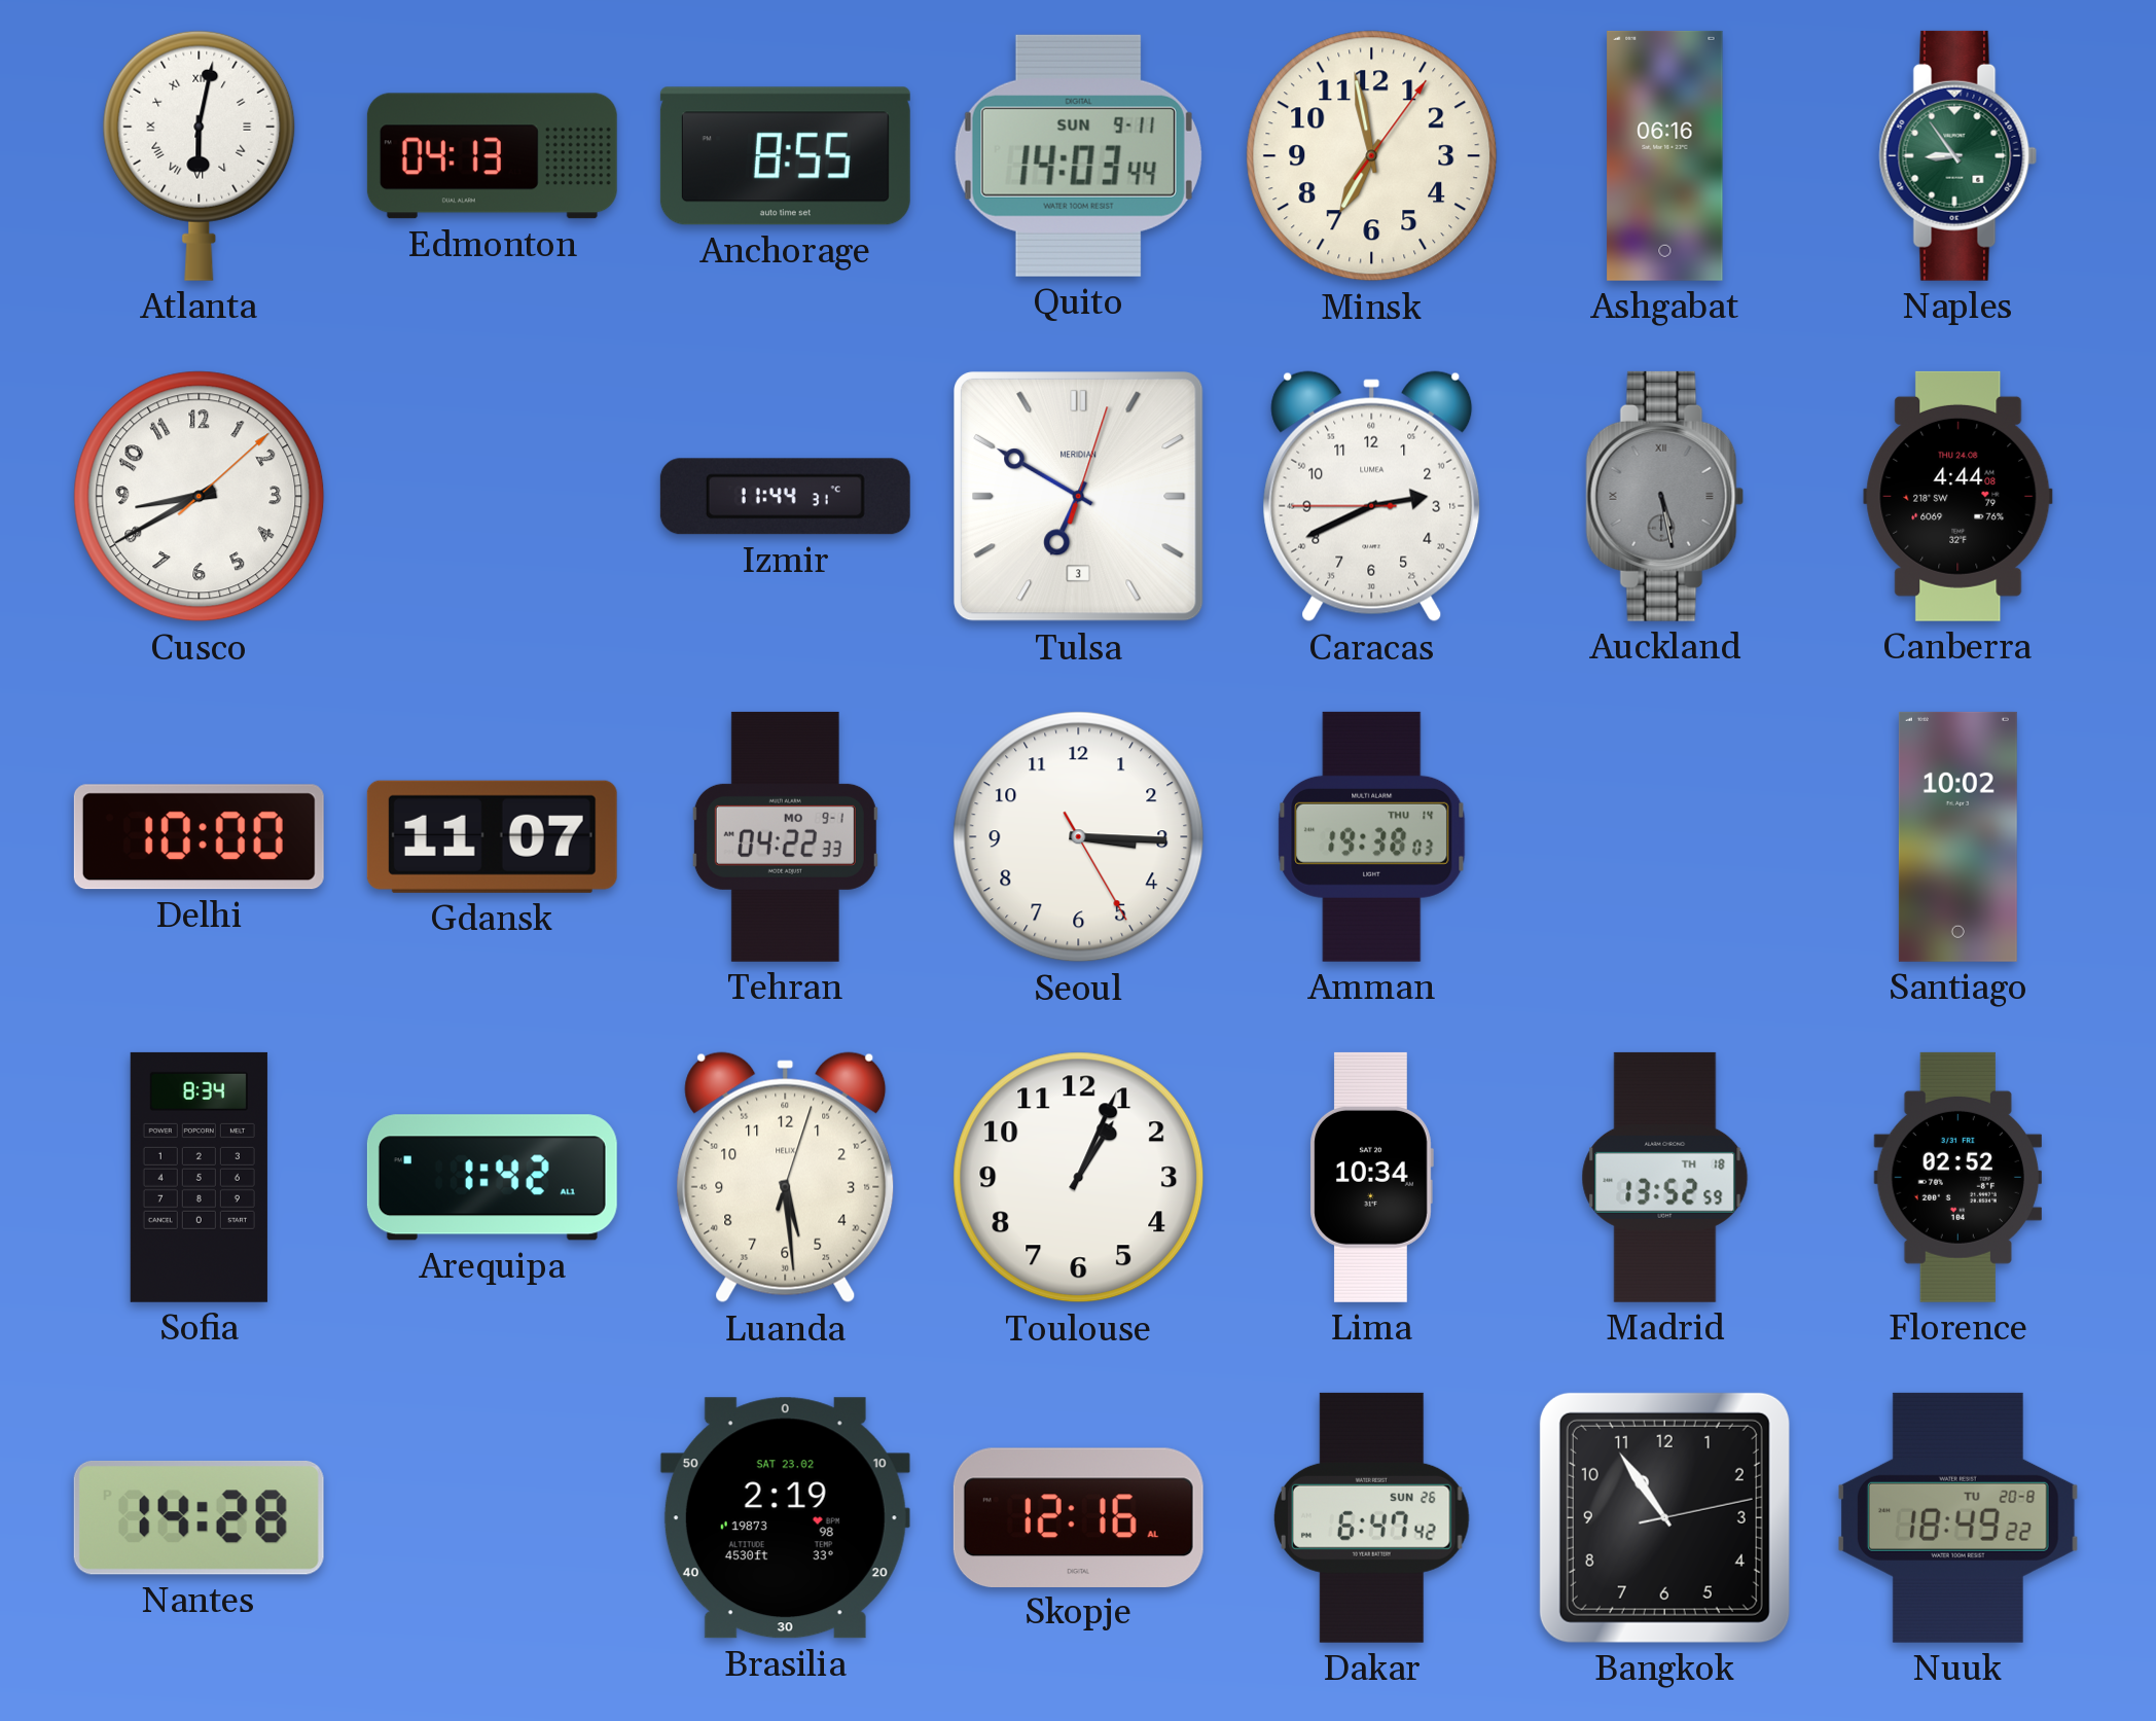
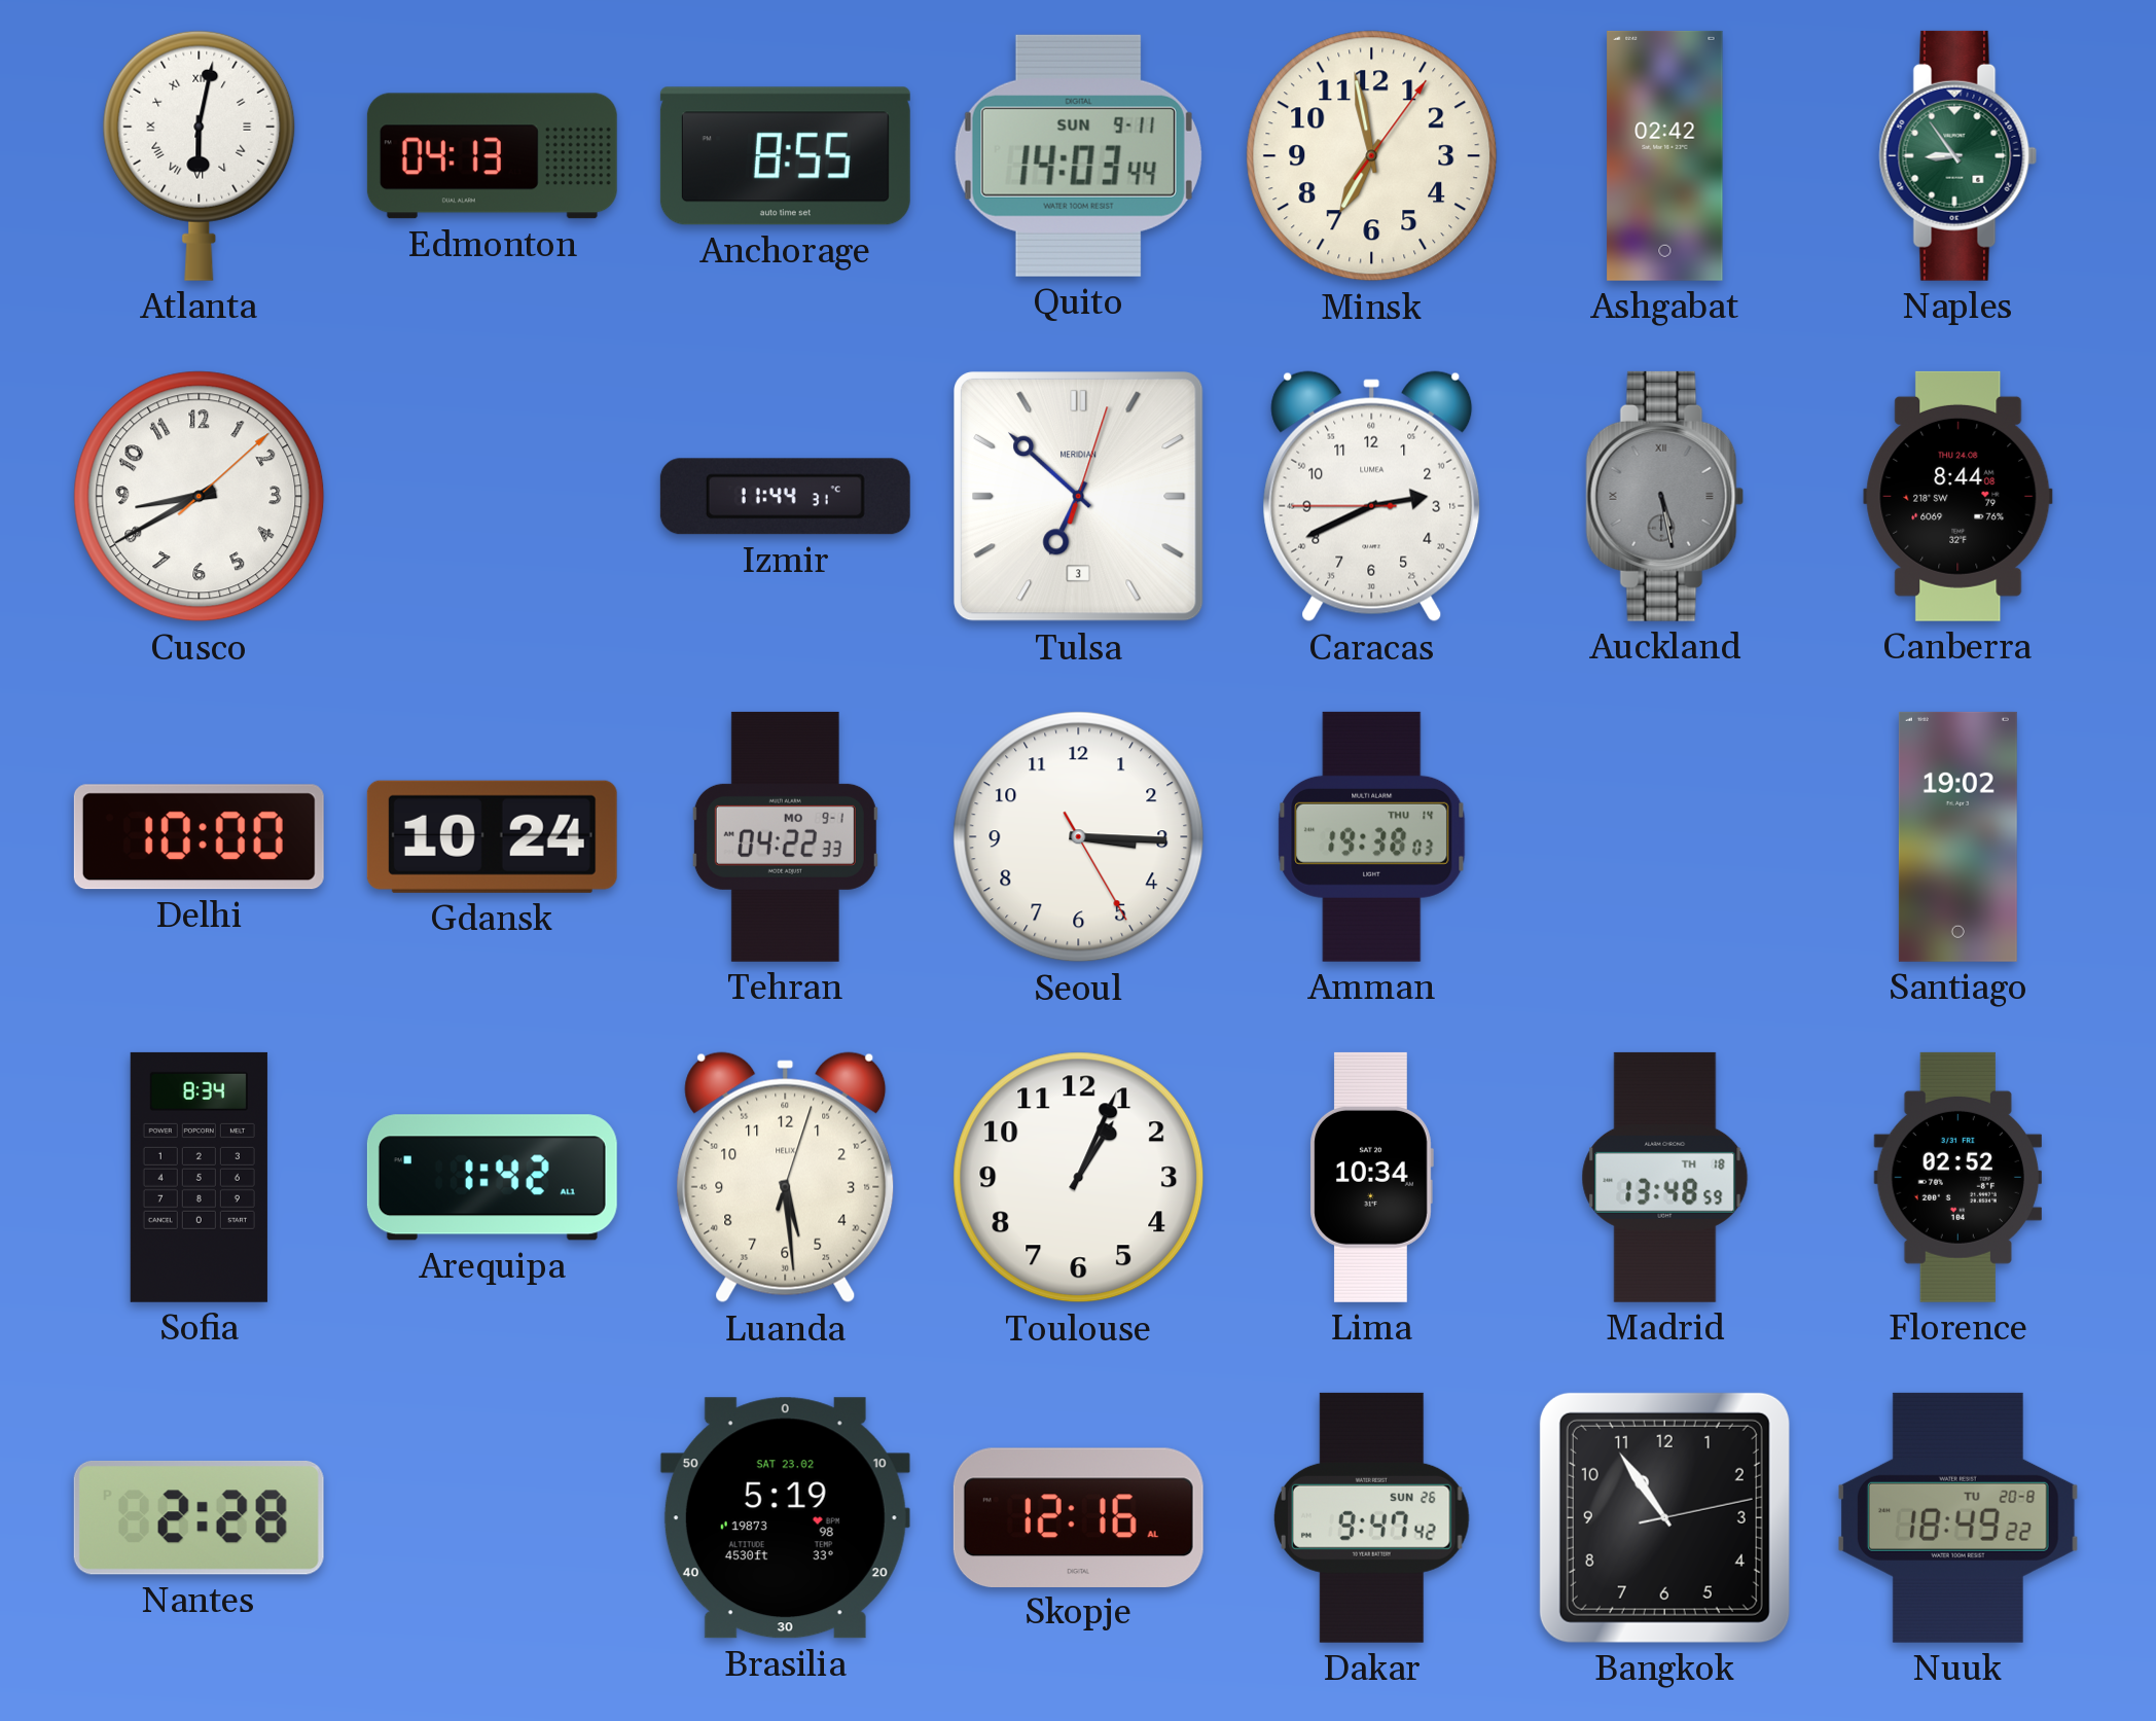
Ashgabat: 06:16 -> 02:42
Tulsa: 6:50 -> 6:52
Canberra: 4:44 -> 8:44
Gdansk: 11:07 -> 10:24
Santiago: 10:02 -> 19:02
Madrid: 13:52 -> 13:48
Nantes: 14:28 -> 2:28
Brasilia: 2:19 -> 5:19
Dakar: 6:47 -> 9:47
